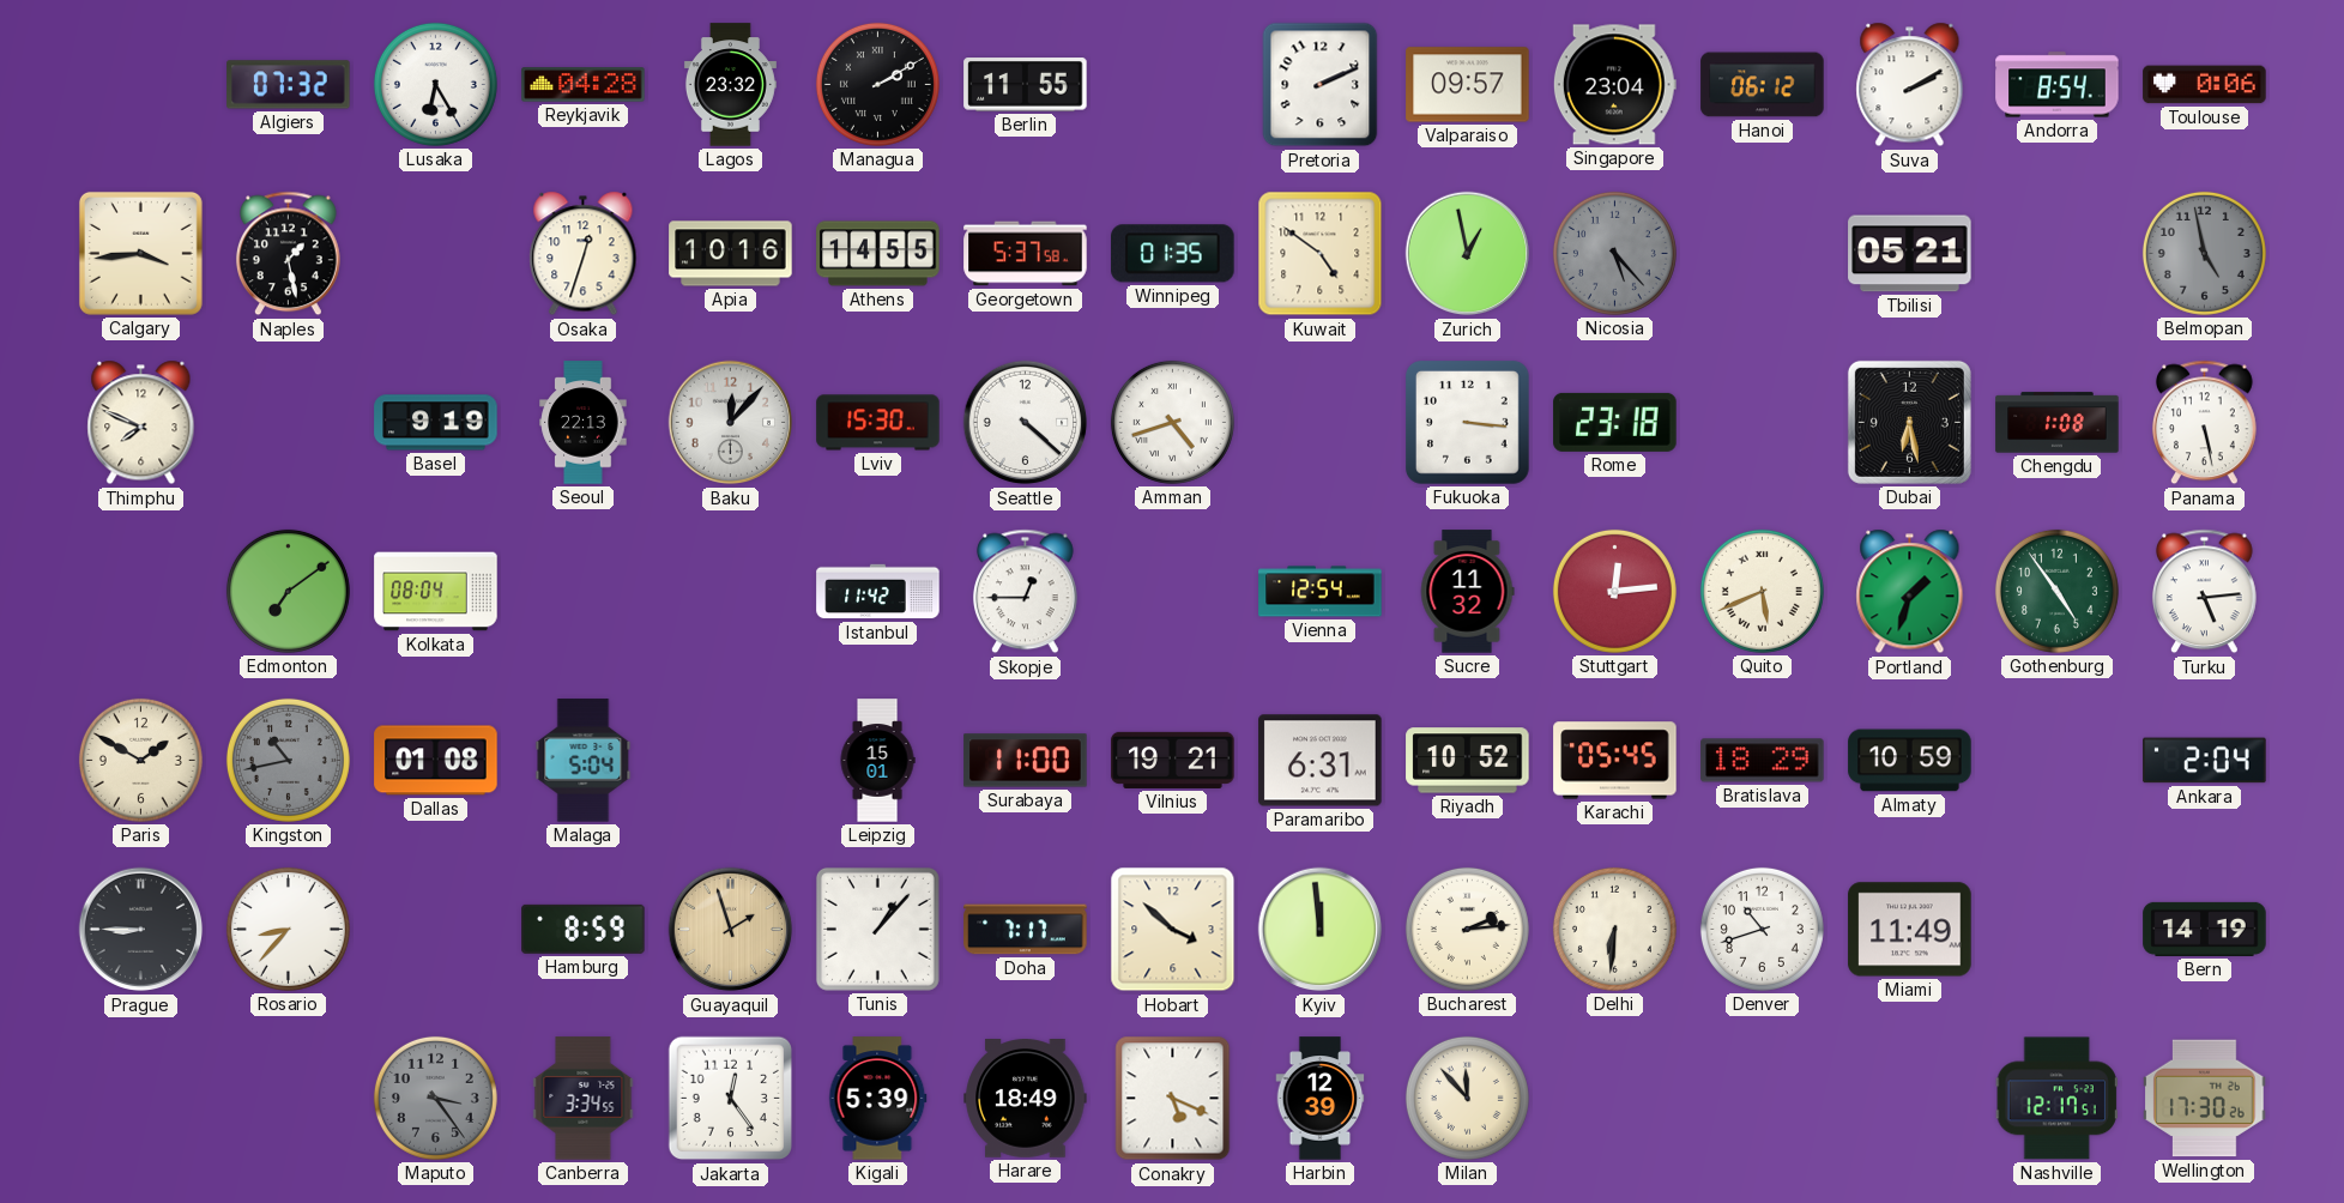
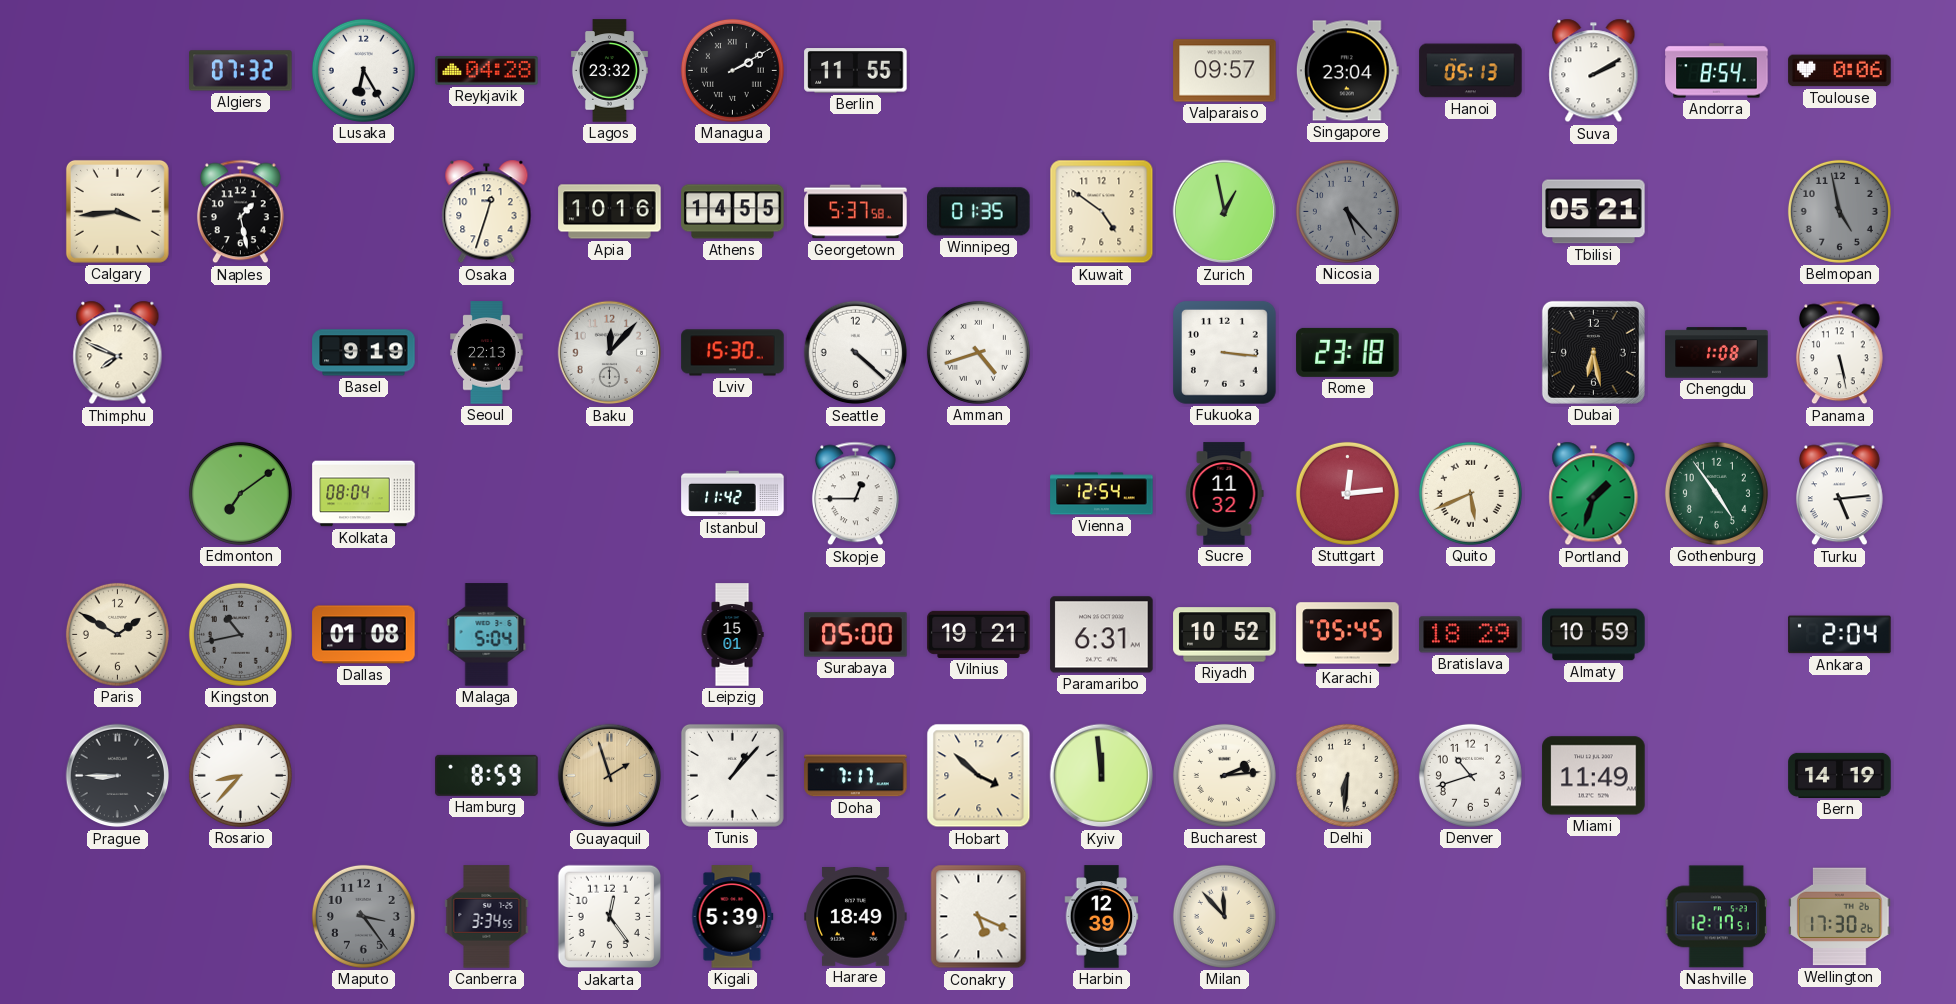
Pretoria: 2:11 -> none
Hanoi: 06:12 -> 05:13
Surabaya: 11:00 -> 05:00
